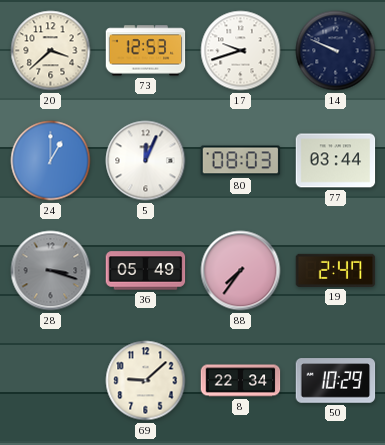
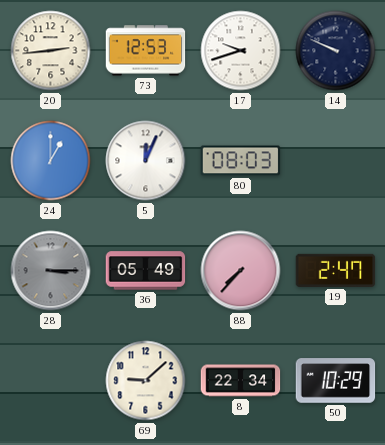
20: 3:38 -> 2:44
77: 03:44 -> none
28: 3:18 -> 3:15
88: 7:36 -> 7:37
